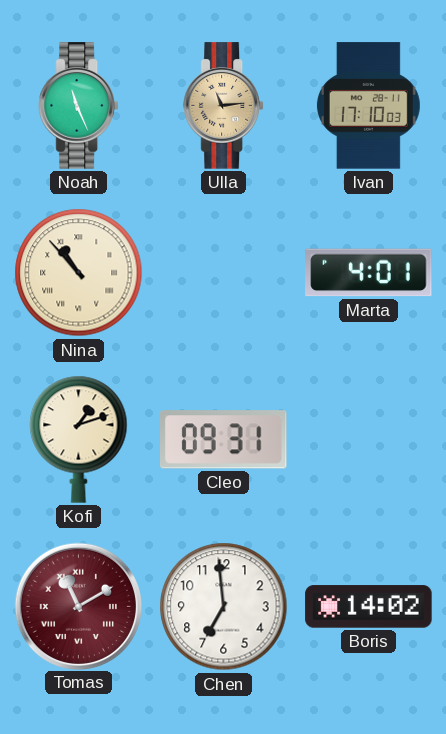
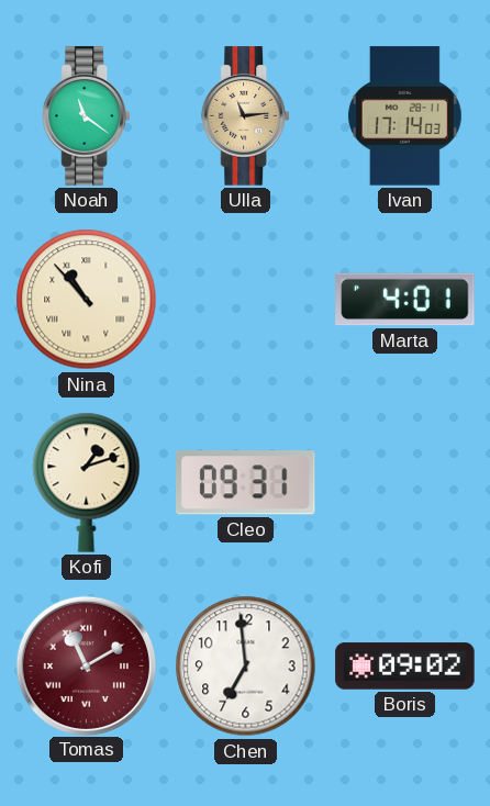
Noah: 11:26 -> 11:21
Ivan: 17:10 -> 17:14
Boris: 14:02 -> 09:02
